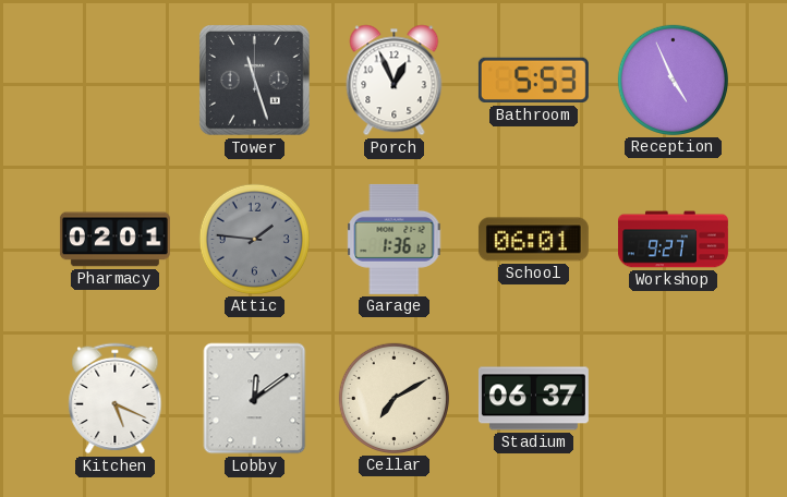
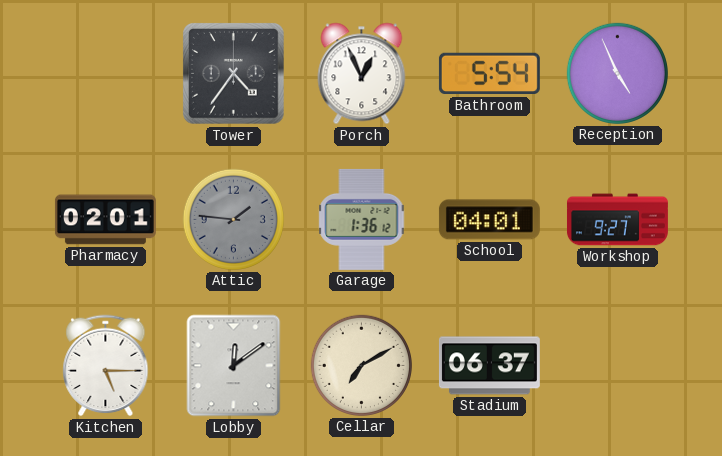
Tower: 11:27 -> 4:36
Bathroom: 5:53 -> 5:54
School: 06:01 -> 04:01
Kitchen: 5:19 -> 5:15
